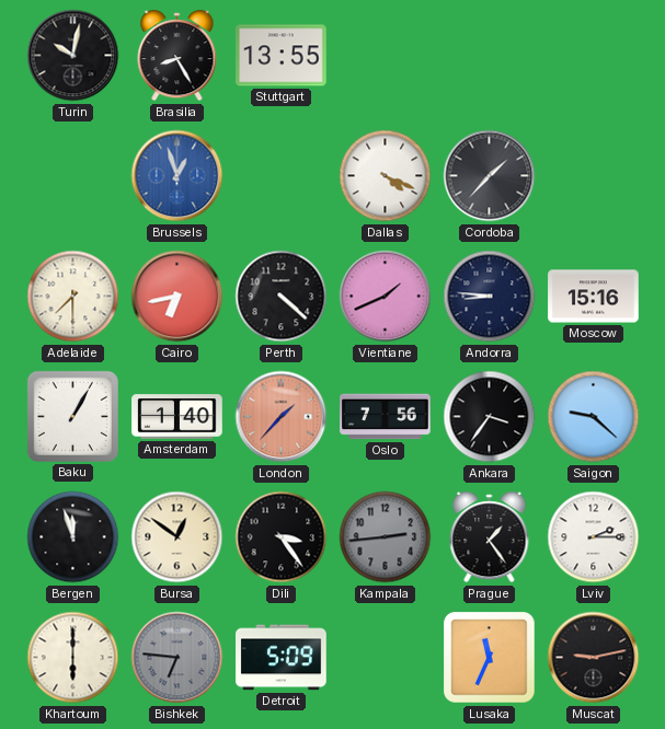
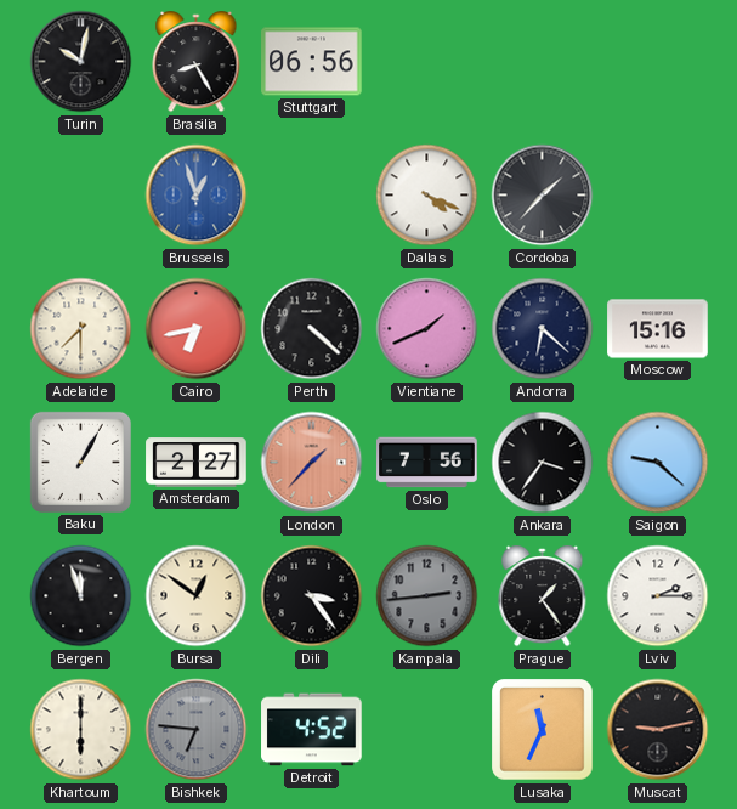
Stuttgart: 13:55 -> 06:56
Andorra: 8:46 -> 6:22
Amsterdam: 1:40 -> 2:27
Detroit: 5:09 -> 4:52
